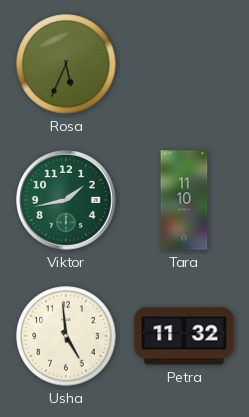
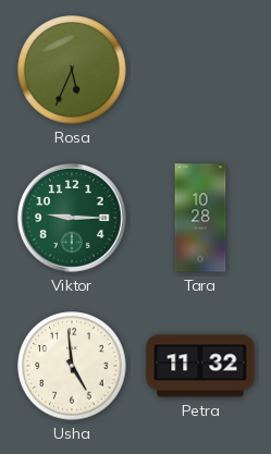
Viktor: 1:43 -> 9:15
Tara: 11:10 -> 10:28
